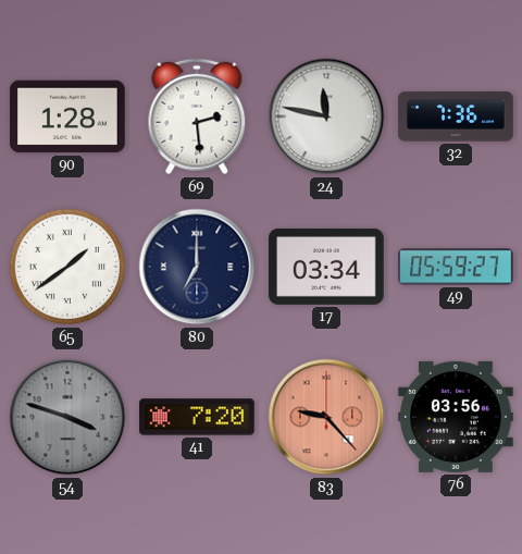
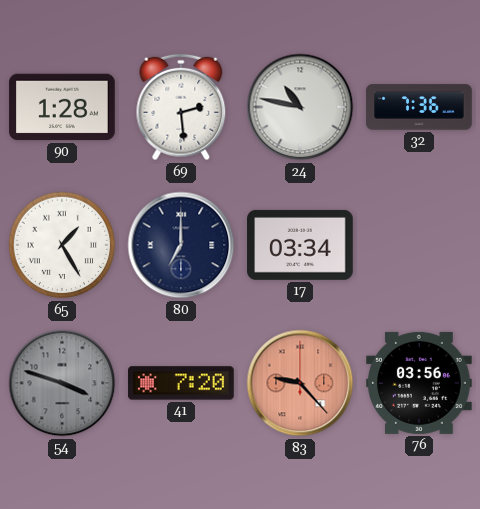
24: 11:47 -> 10:47
65: 1:39 -> 1:25
49: 05:59 -> none
